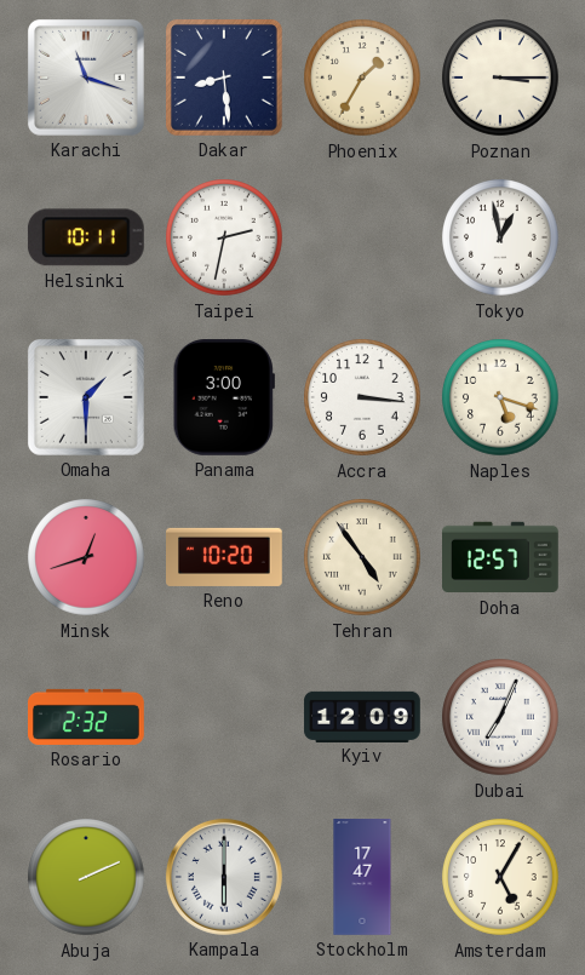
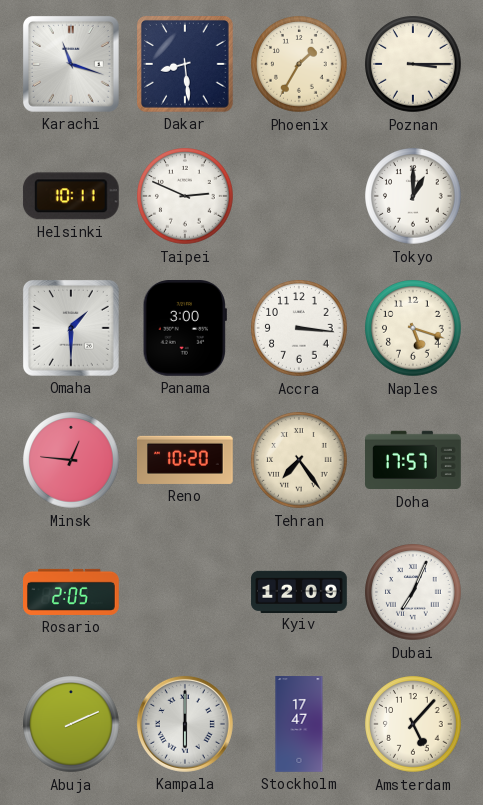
Taipei: 2:32 -> 2:49
Tokyo: 12:58 -> 1:00
Minsk: 12:42 -> 12:46
Tehran: 4:54 -> 7:24
Doha: 12:57 -> 17:57
Rosario: 2:32 -> 2:05
Amsterdam: 5:05 -> 5:07
